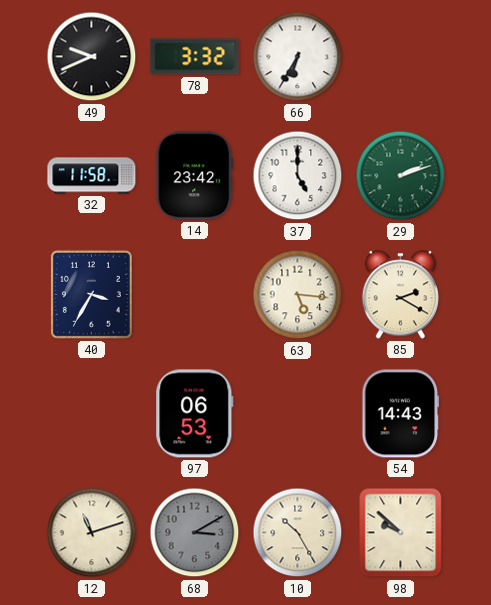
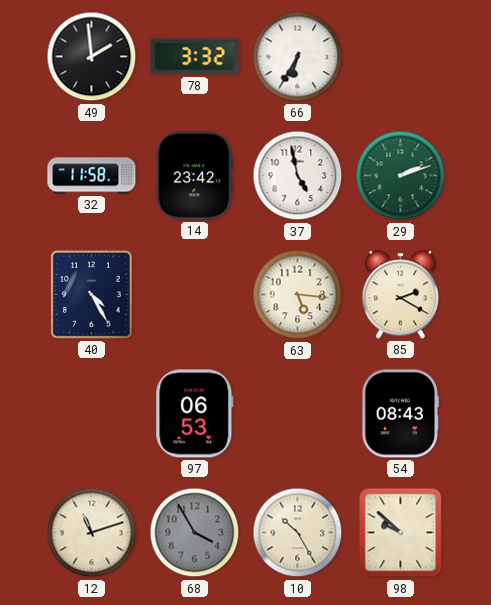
49: 9:41 -> 1:59
37: 5:00 -> 4:58
40: 3:35 -> 4:25
54: 14:43 -> 08:43
68: 3:10 -> 3:55
